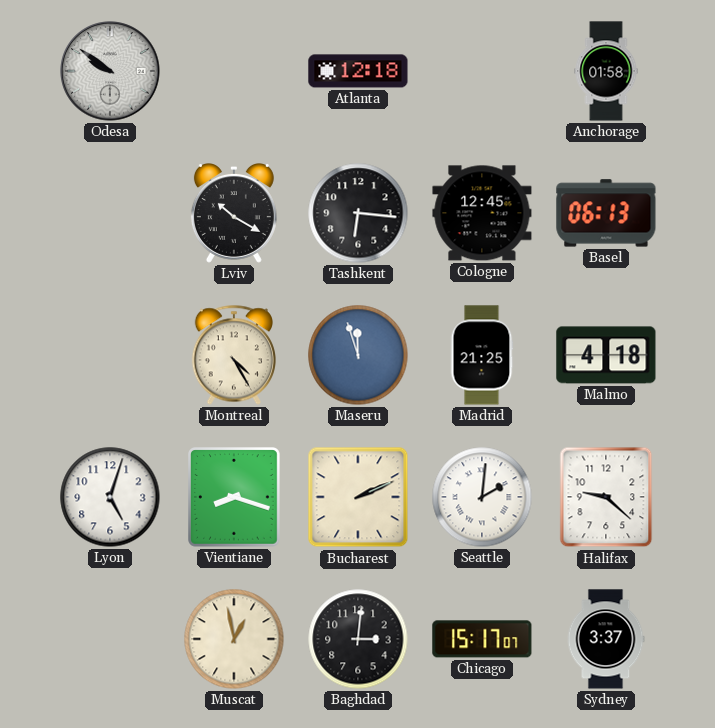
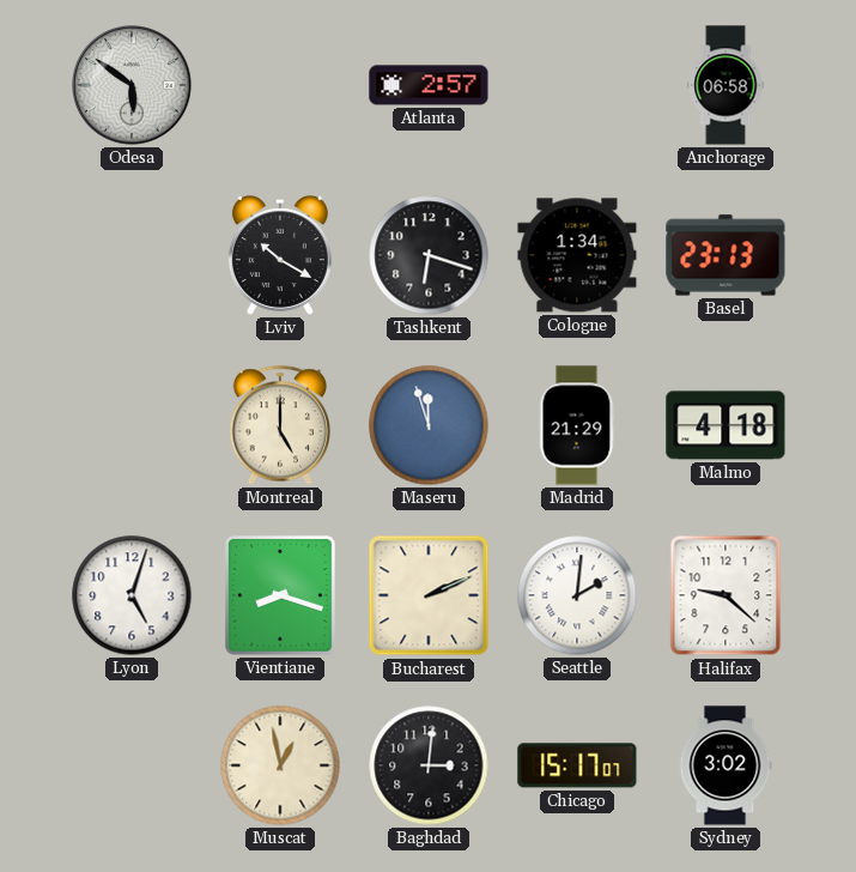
Odesa: 9:51 -> 5:51
Atlanta: 12:18 -> 2:57
Anchorage: 01:58 -> 06:58
Tashkent: 6:16 -> 6:18
Cologne: 12:45 -> 1:34
Basel: 06:13 -> 23:13
Montreal: 4:25 -> 5:00
Madrid: 21:25 -> 21:29
Sydney: 3:37 -> 3:02
